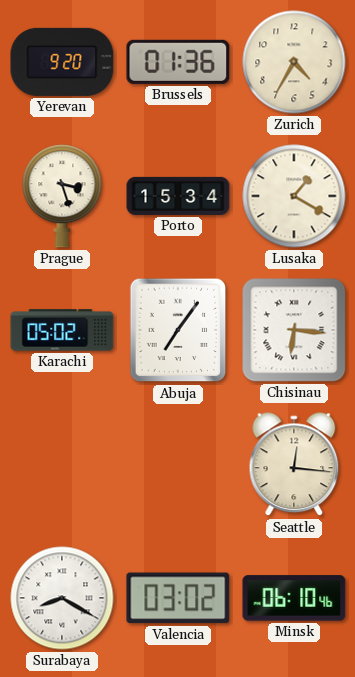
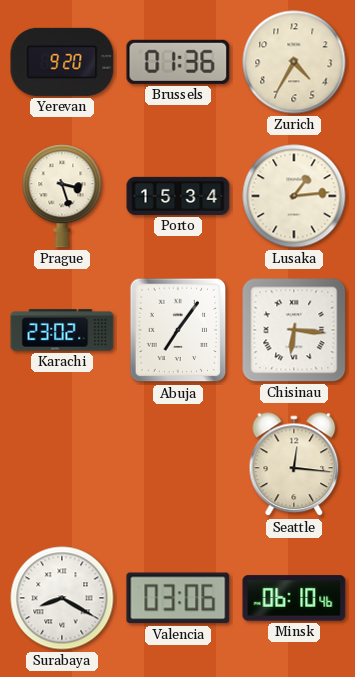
Lusaka: 1:20 -> 1:14
Karachi: 05:02 -> 23:02
Valencia: 03:02 -> 03:06
